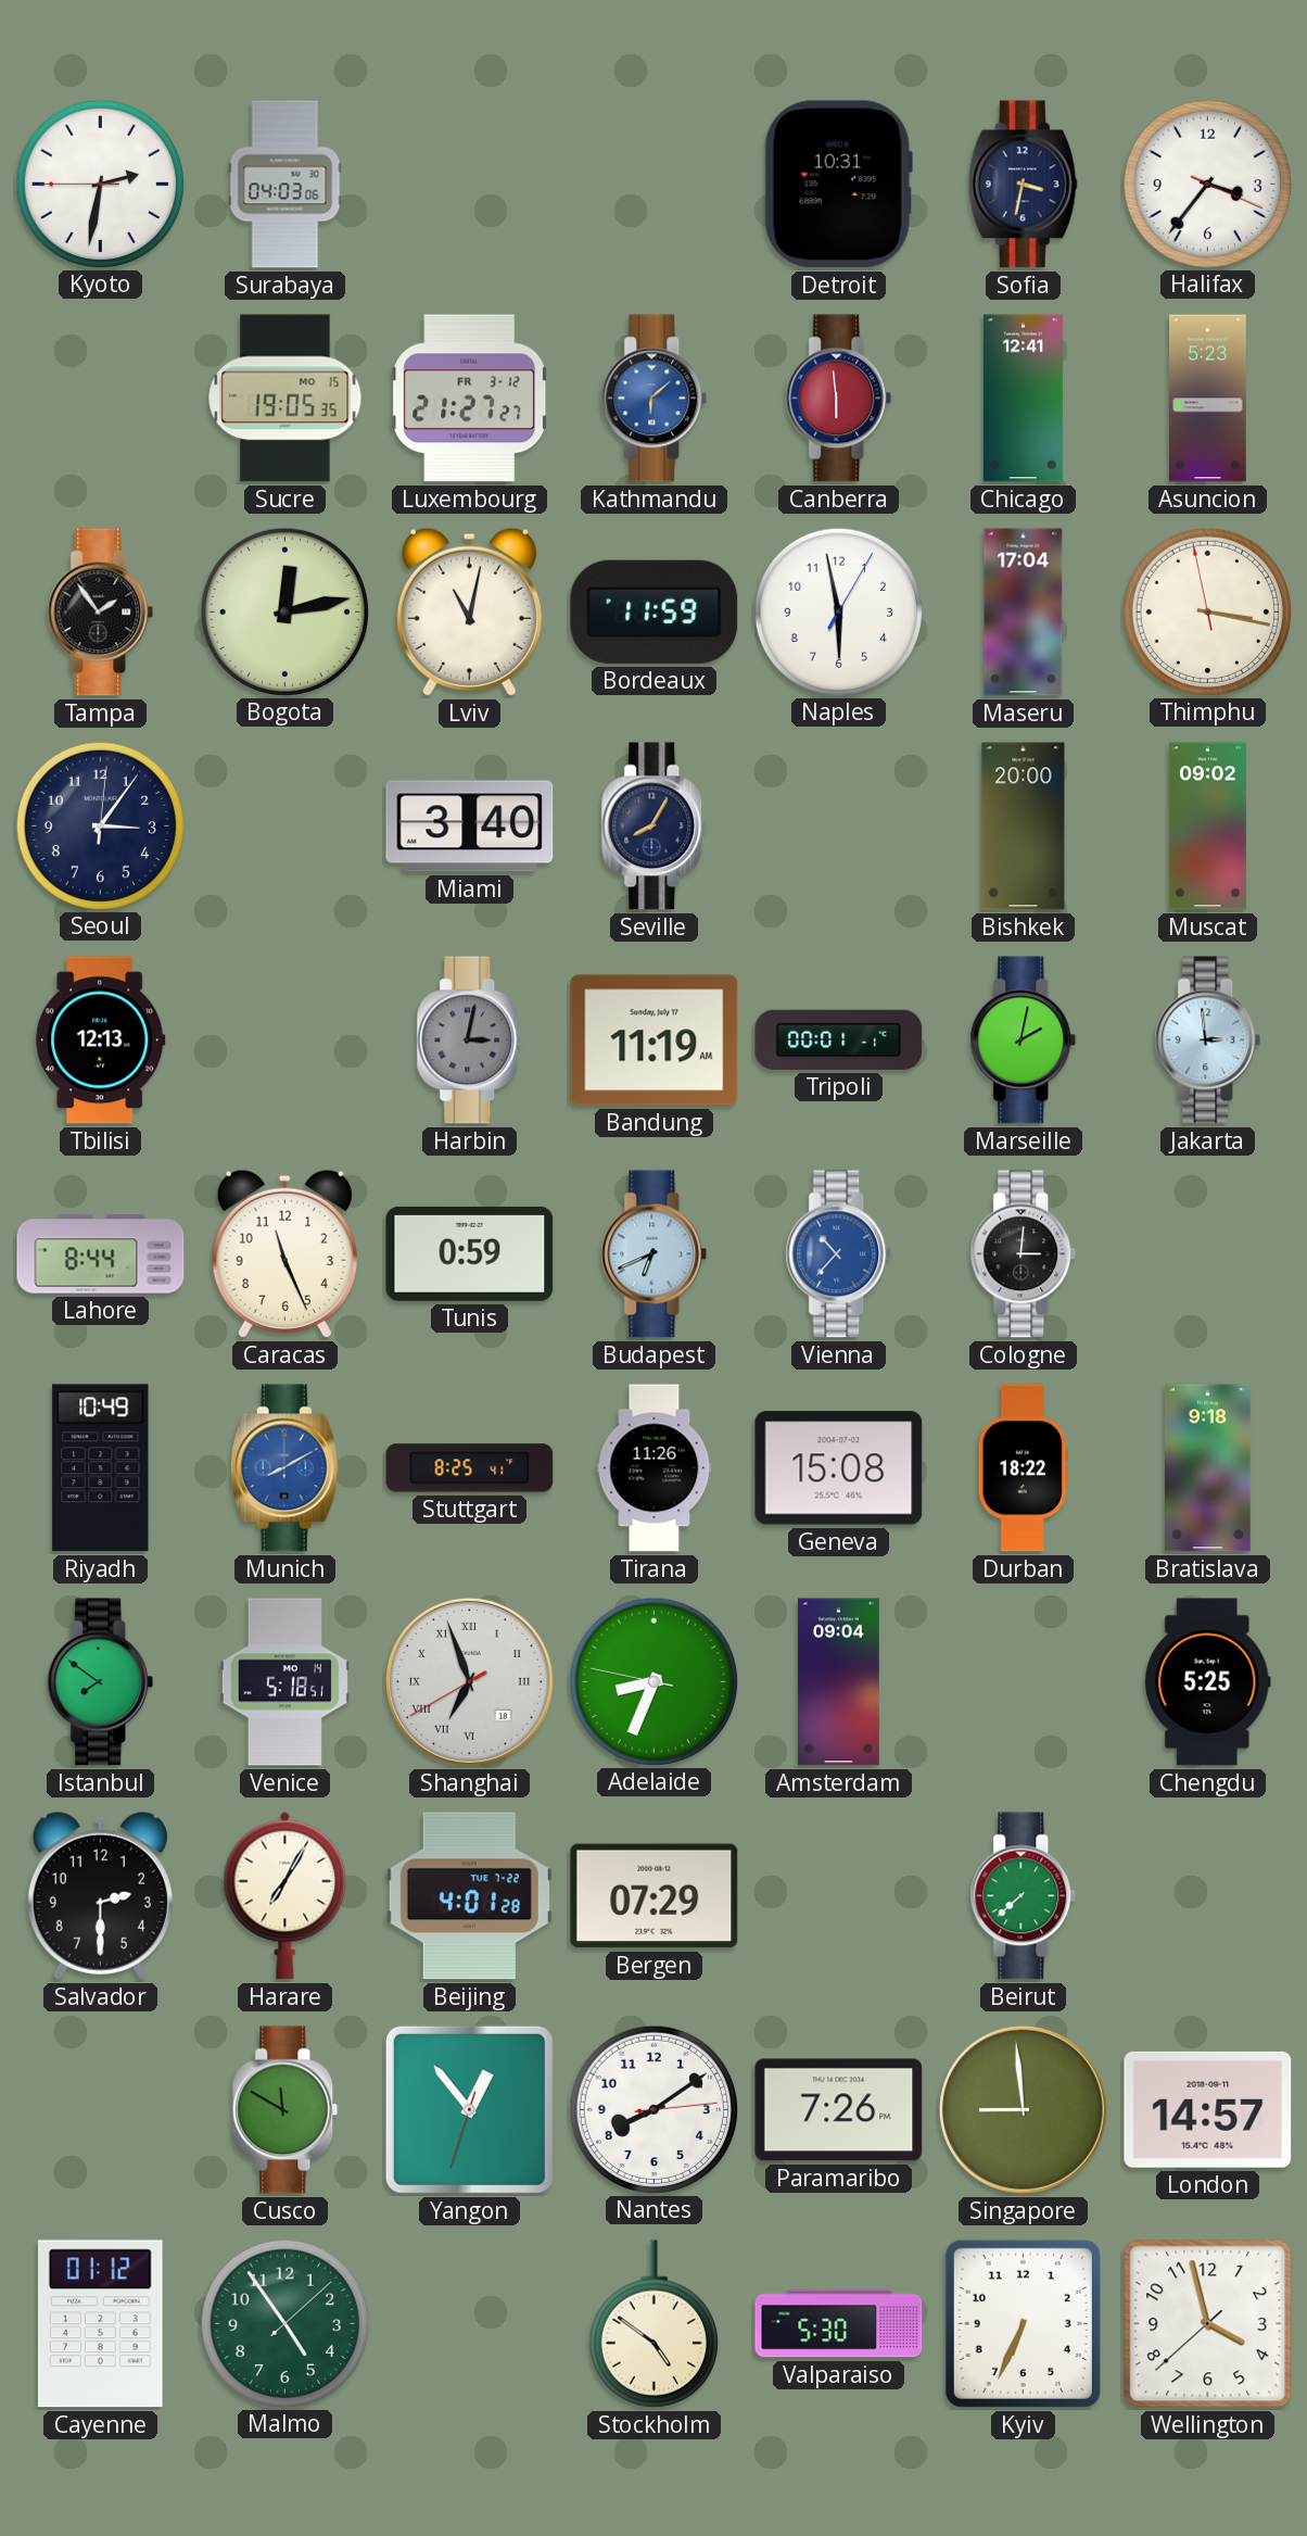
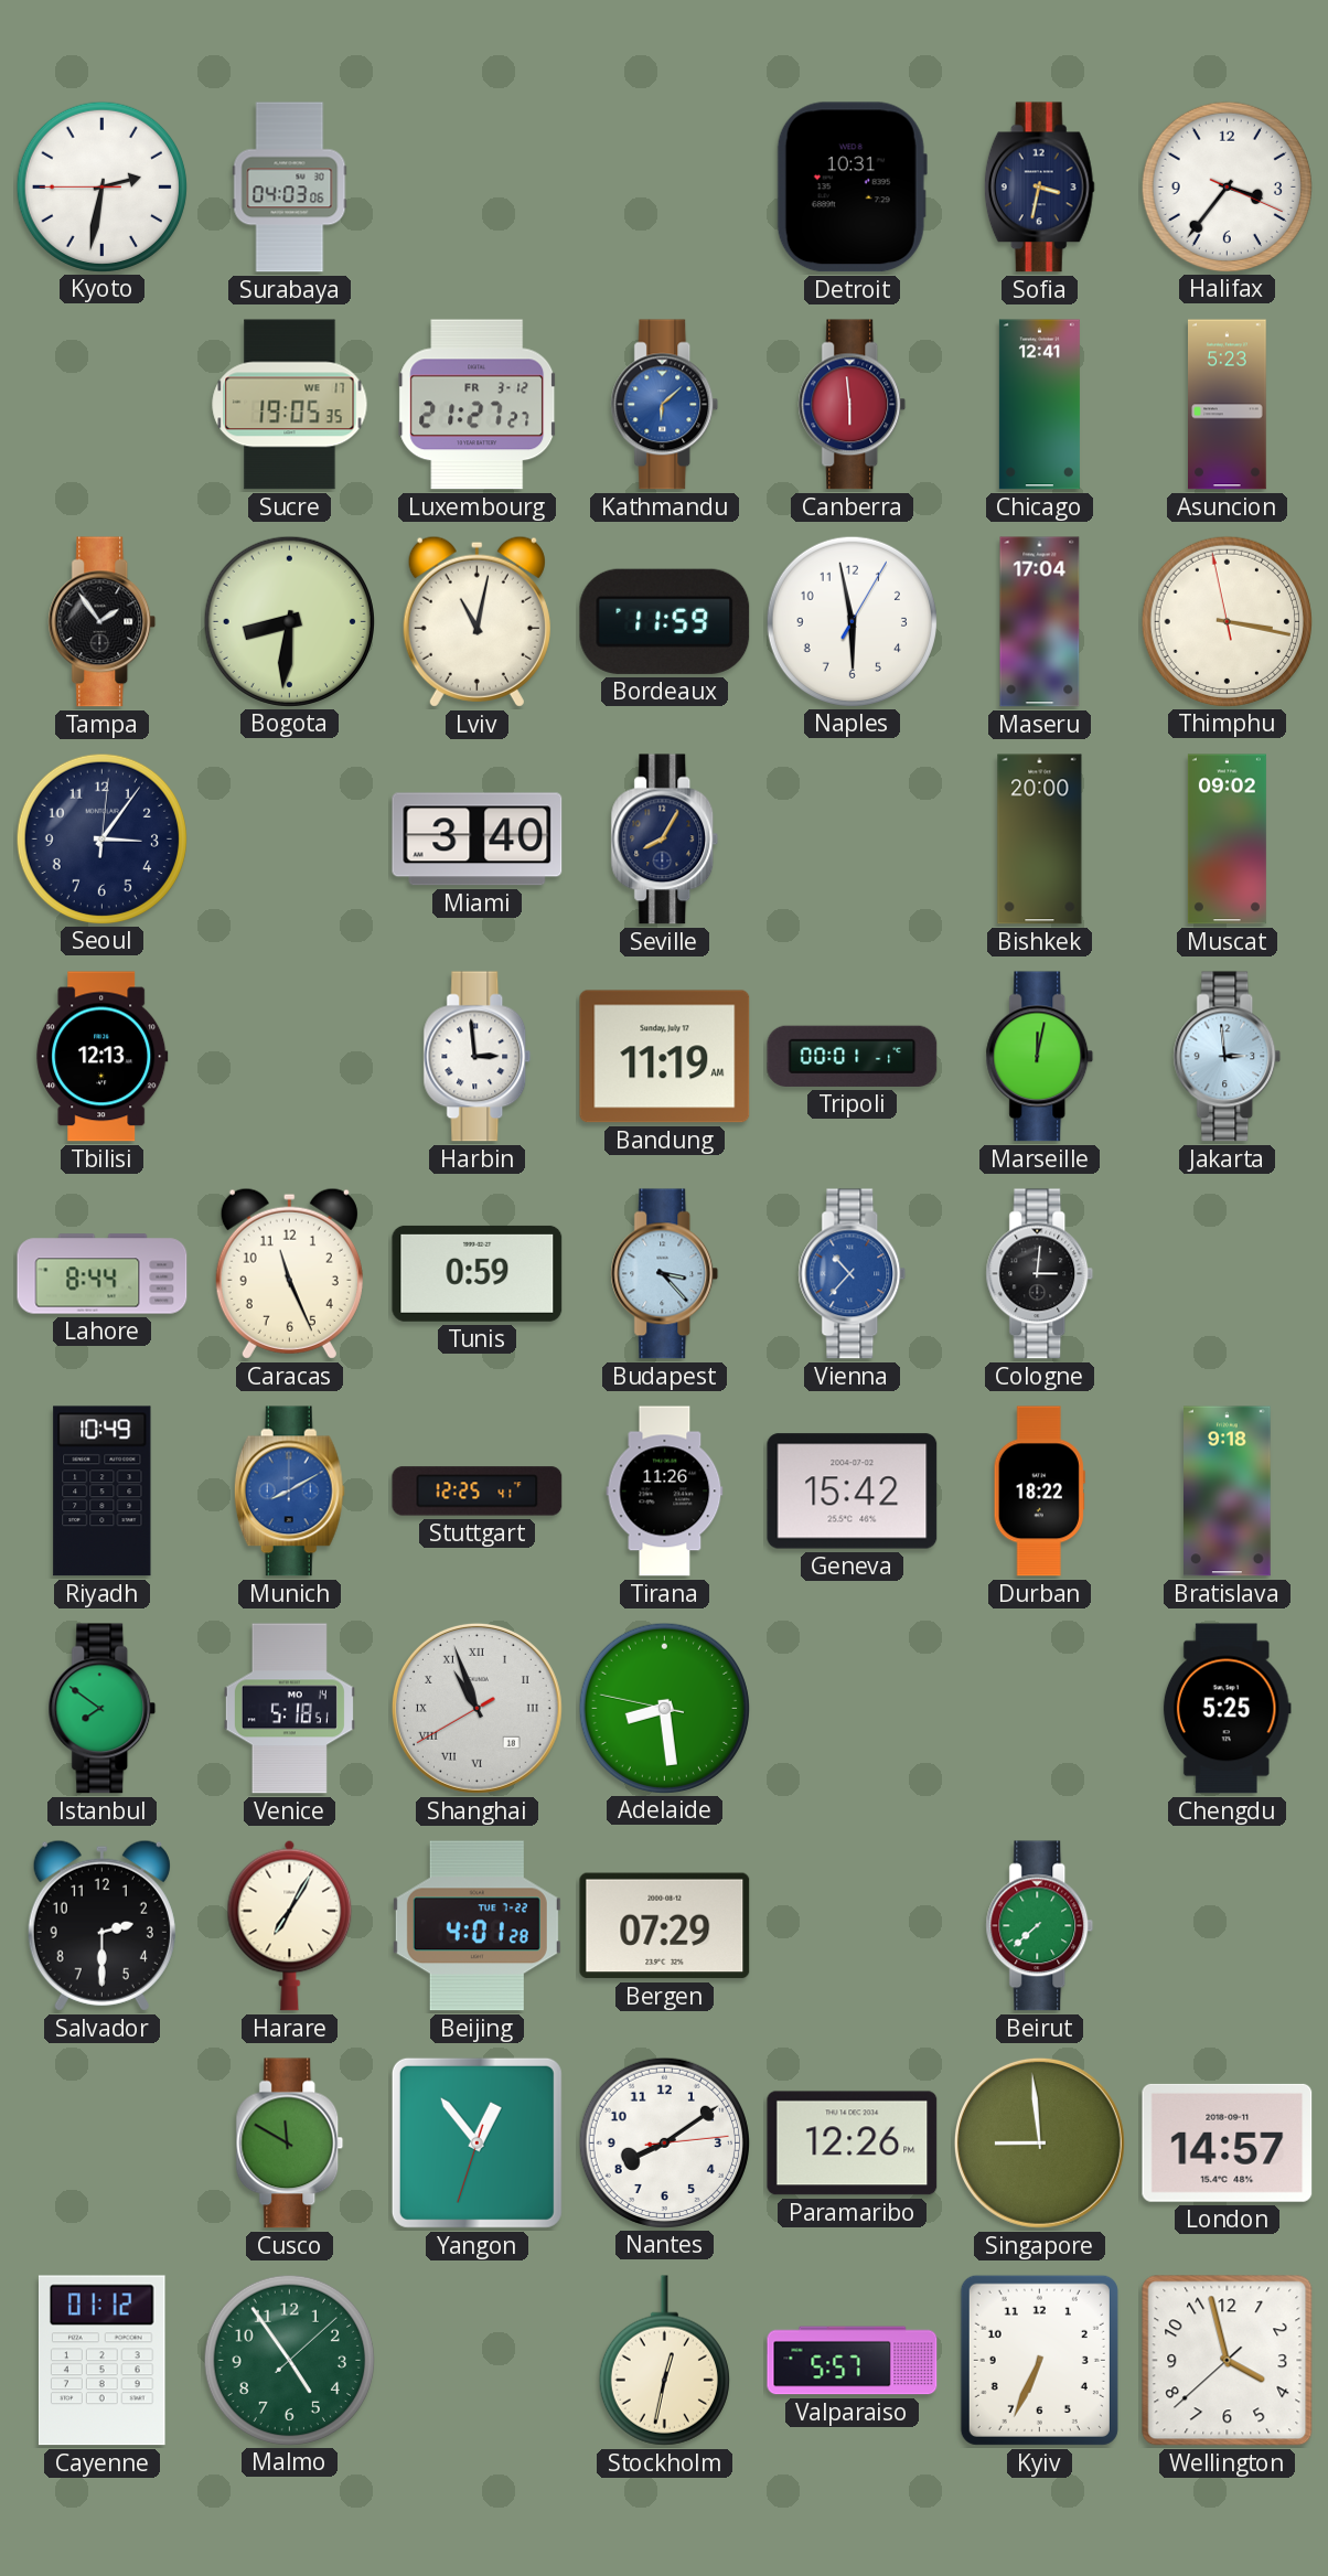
Sucre date: MO 15 -> WE 17
Bogota: 12:13 -> 8:31
Harbin: 3:02 -> 2:59
Harbin dial: grey -> white
Marseille: 2:02 -> 12:02
Budapest: 6:41 -> 3:23
Stuttgart: 8:25 -> 12:25
Geneva: 15:08 -> 15:42
Shanghai: 6:56 -> 10:56
Adelaide: 8:33 -> 8:28
Amsterdam: 09:04 -> none
Paramaribo: 7:26 -> 12:26
Stockholm: 4:51 -> 12:32
Valparaiso: 5:30 -> 5:57
